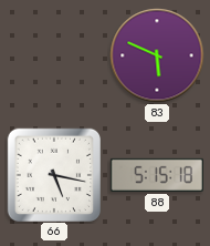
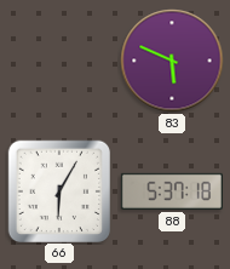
66: 5:17 -> 6:05
88: 5:15 -> 5:37
